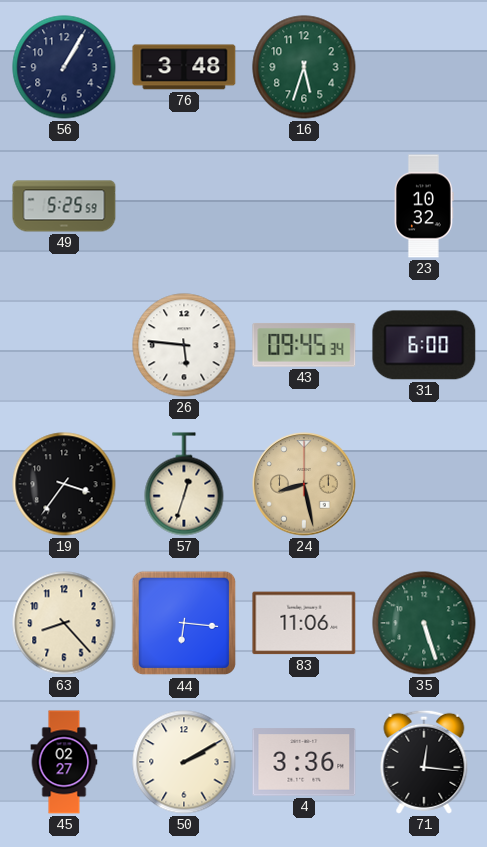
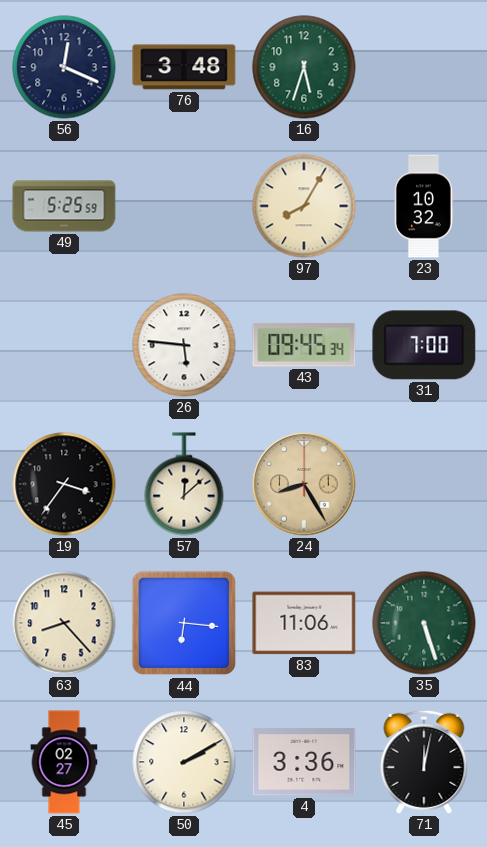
56: 1:05 -> 12:19
97: none -> 8:05
31: 6:00 -> 7:00
57: 12:33 -> 12:08
24: 8:28 -> 8:25
71: 12:16 -> 12:02
